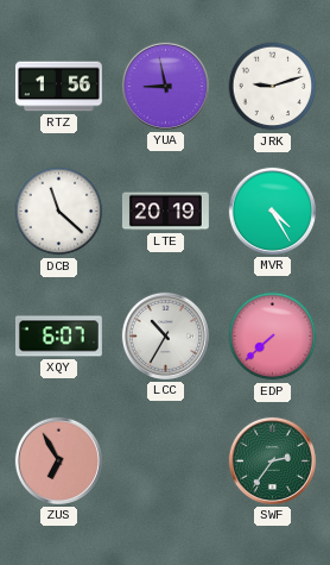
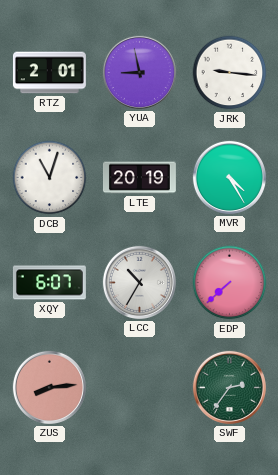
RTZ: 1:56 -> 2:01
JRK: 9:12 -> 9:16
DCB: 11:22 -> 11:03
ZUS: 6:55 -> 8:14
